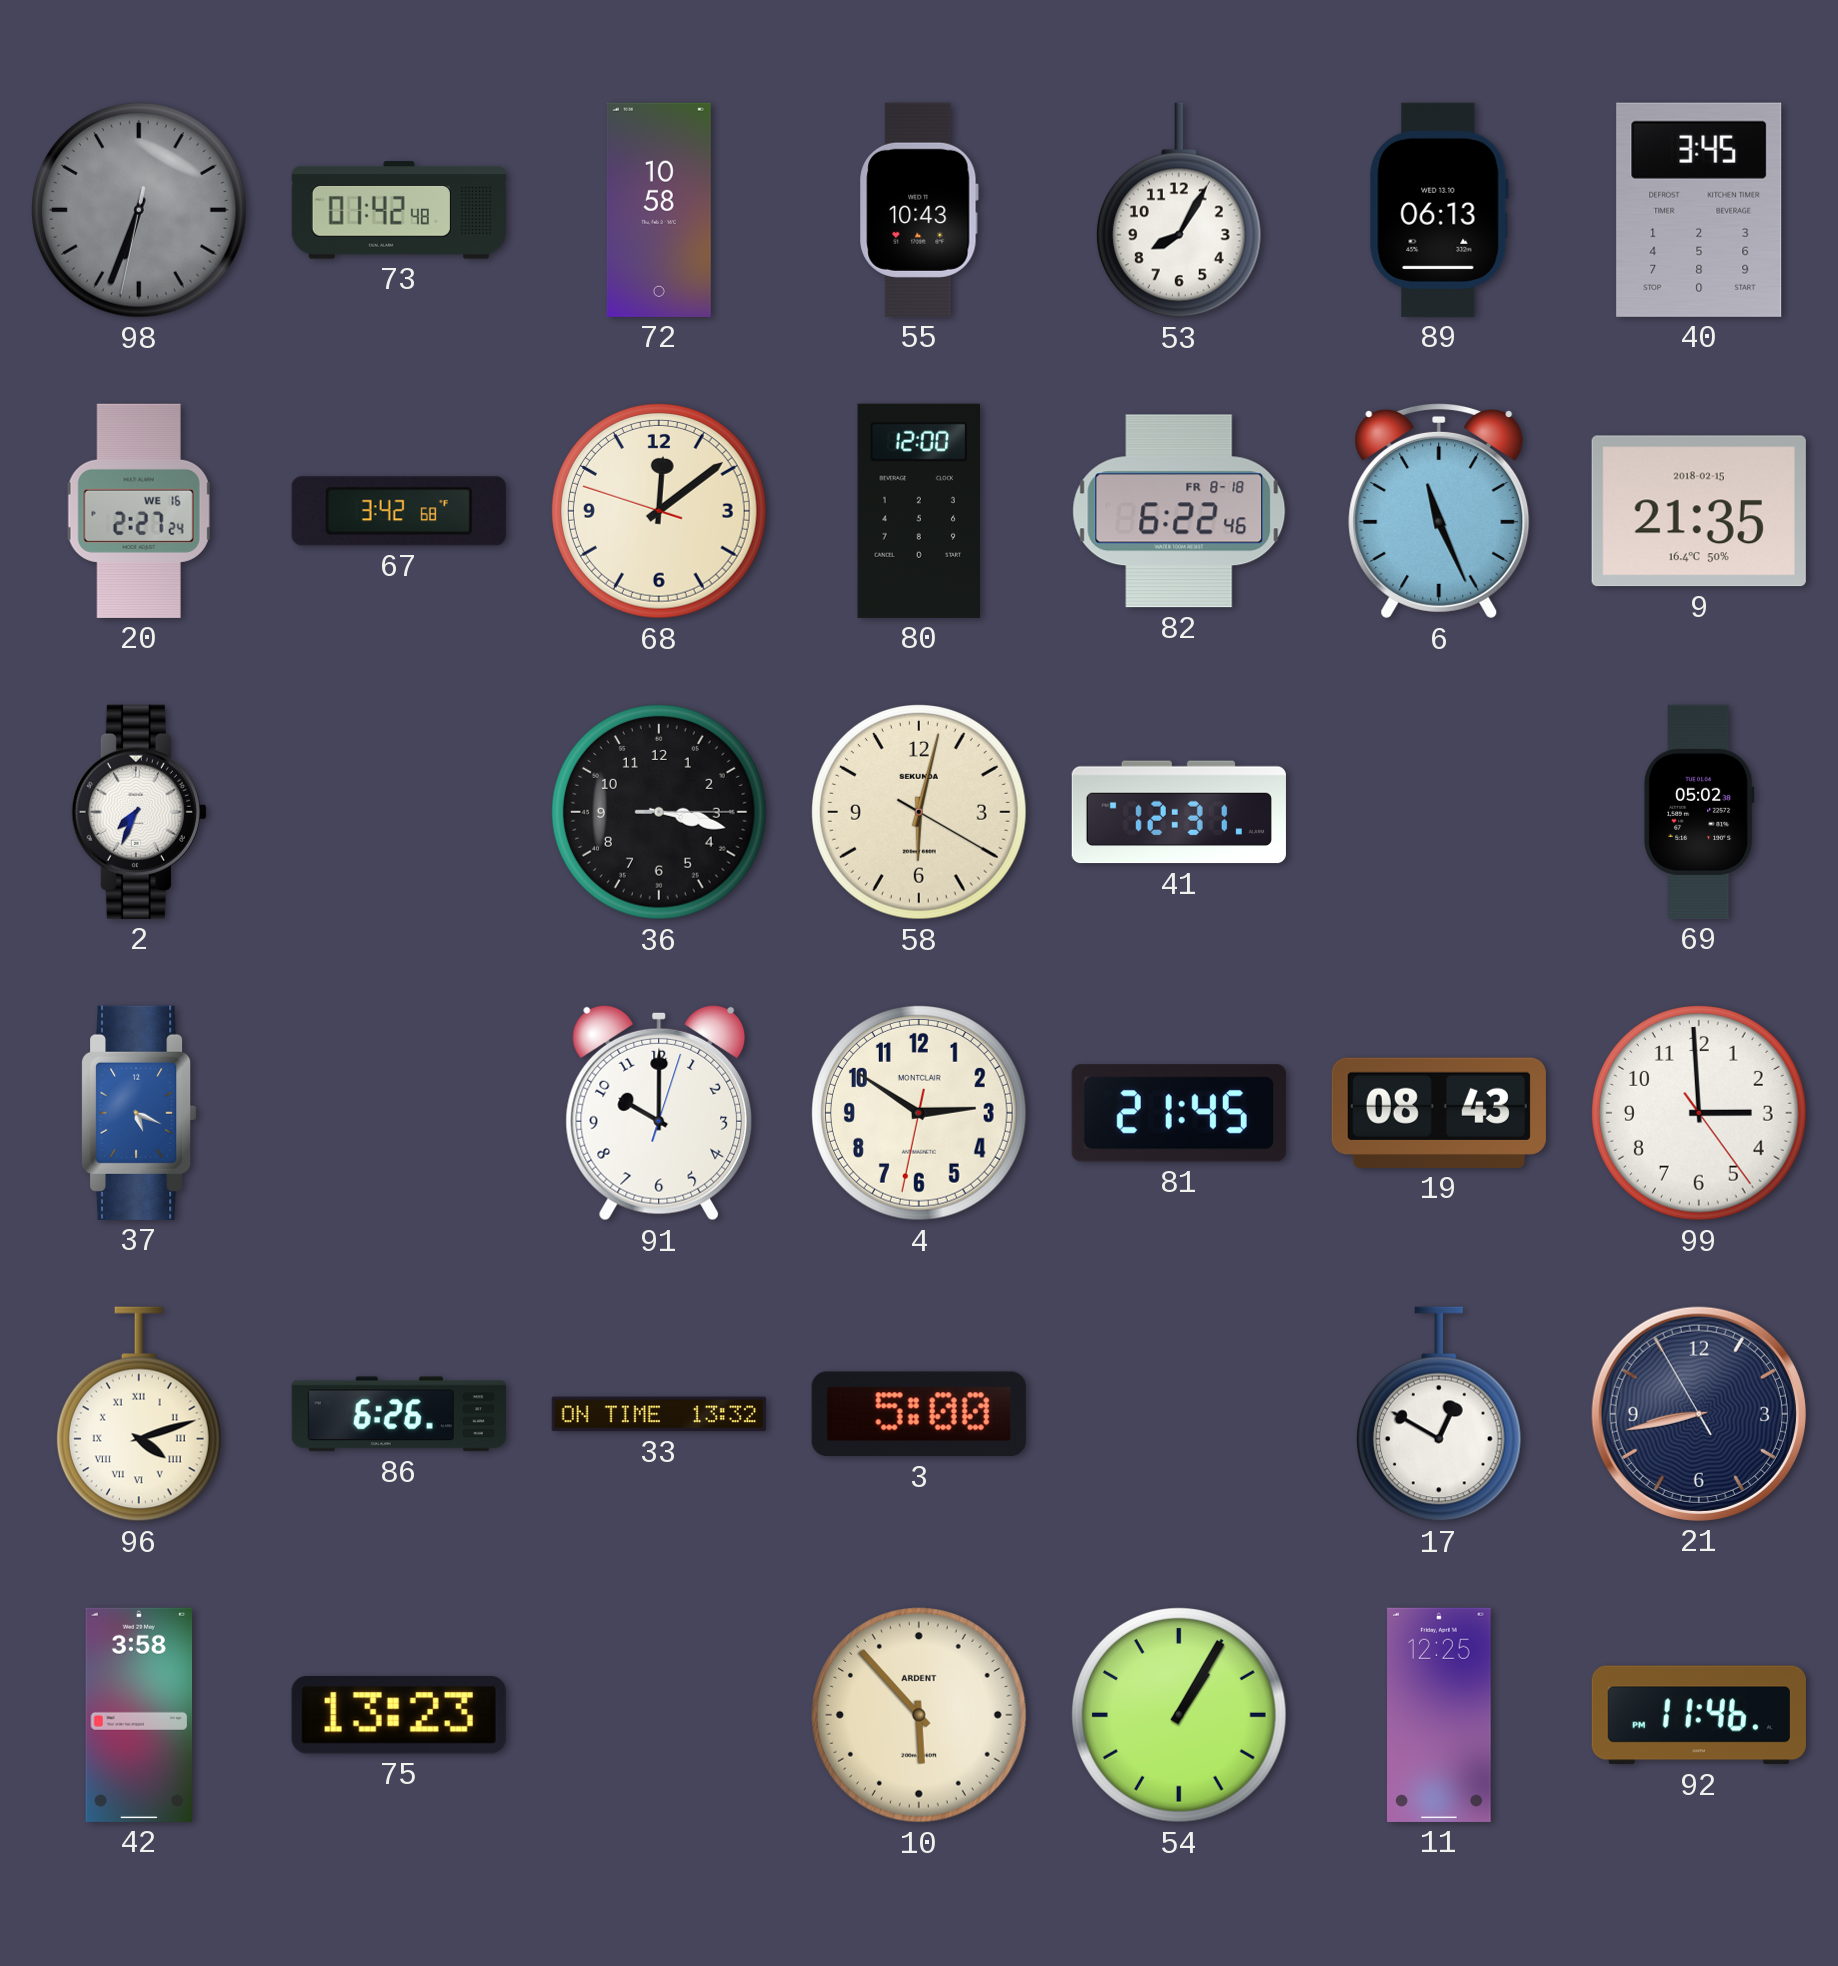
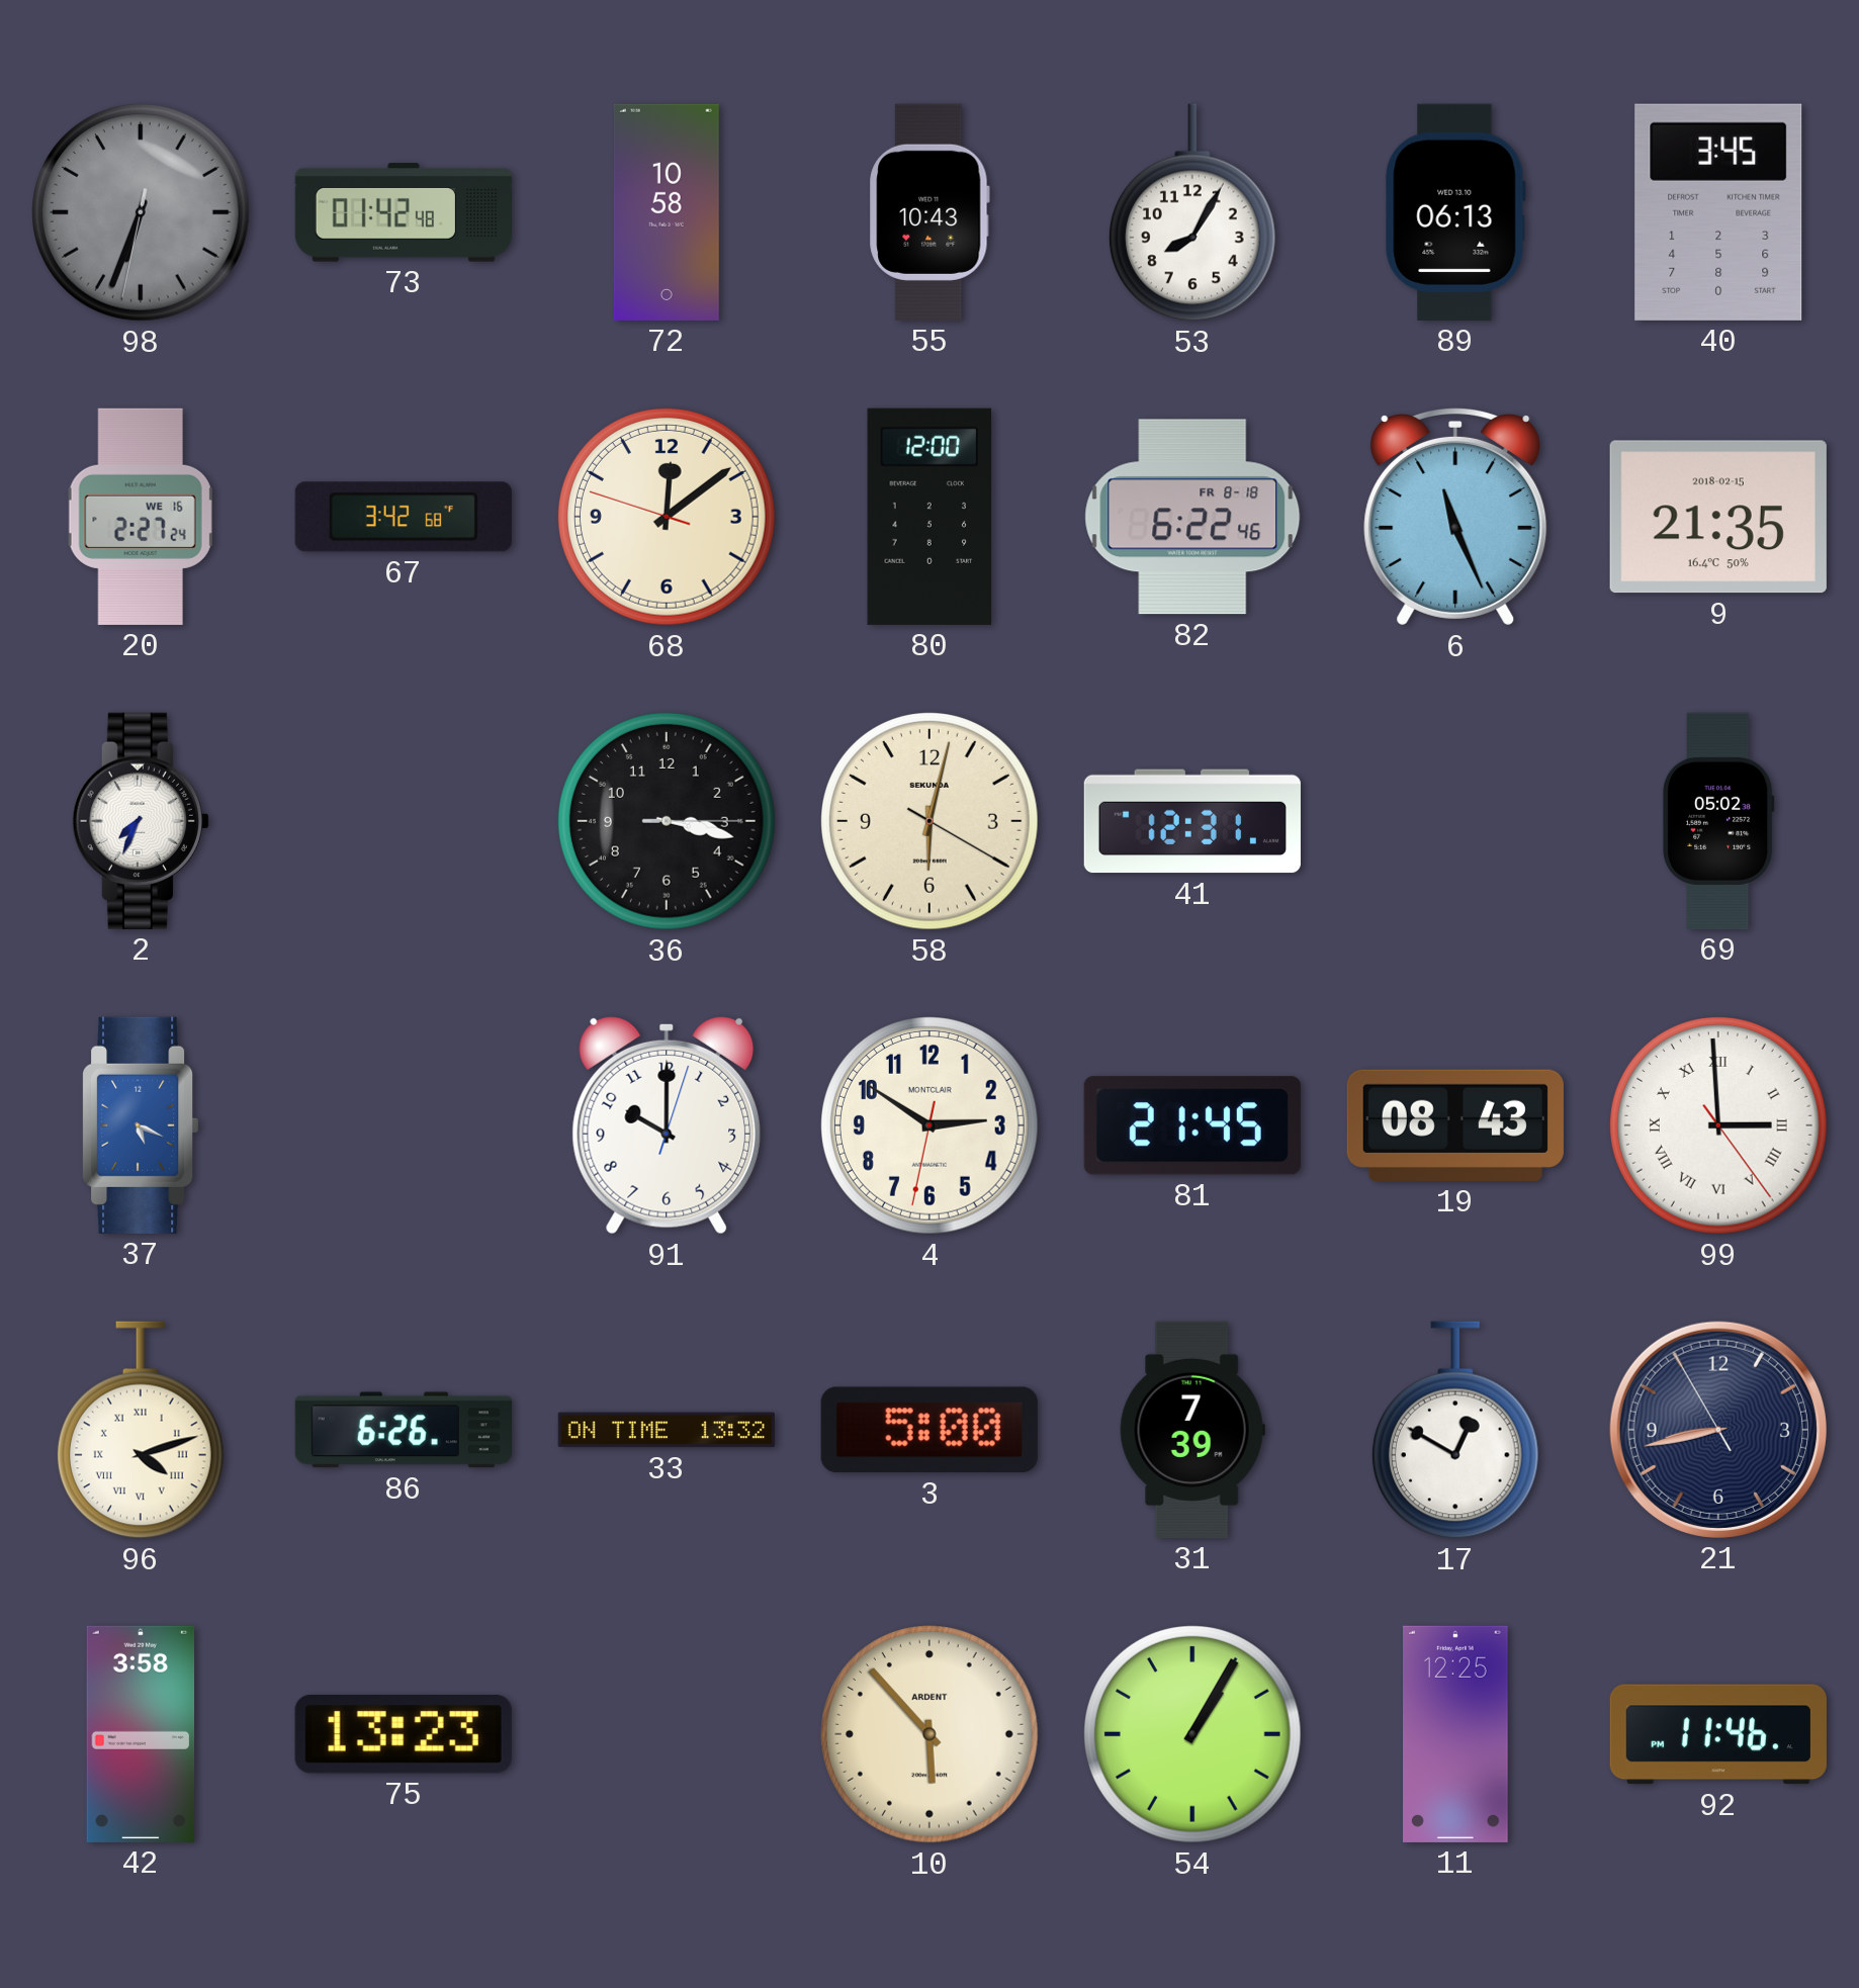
99 numerals: Arabic -> Roman
31: none -> 7:39
